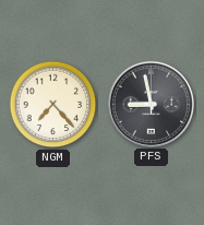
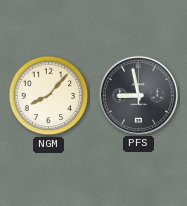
NGM: 7:23 -> 8:07
